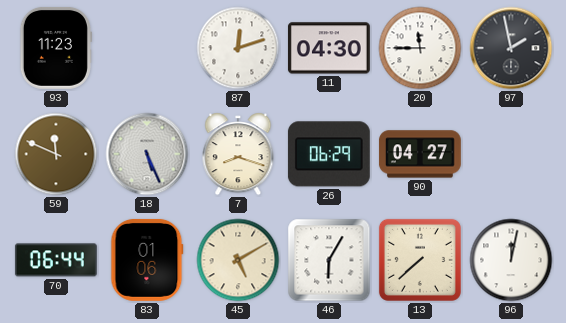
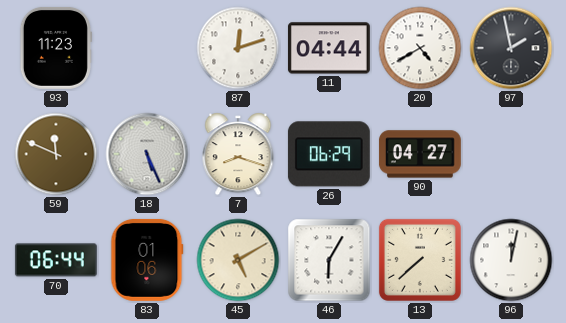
11: 04:30 -> 04:44
20: 11:45 -> 4:40
